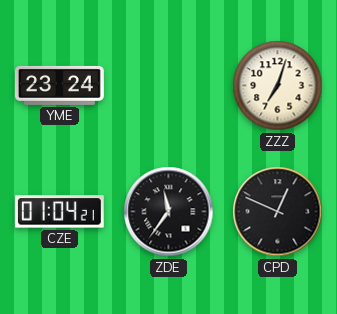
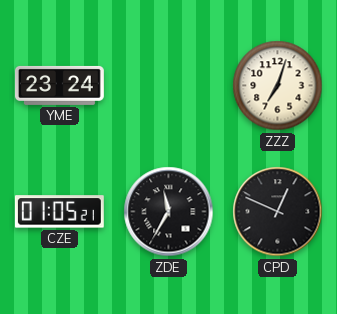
CZE: 01:04 -> 01:05
ZDE: 11:36 -> 11:35
